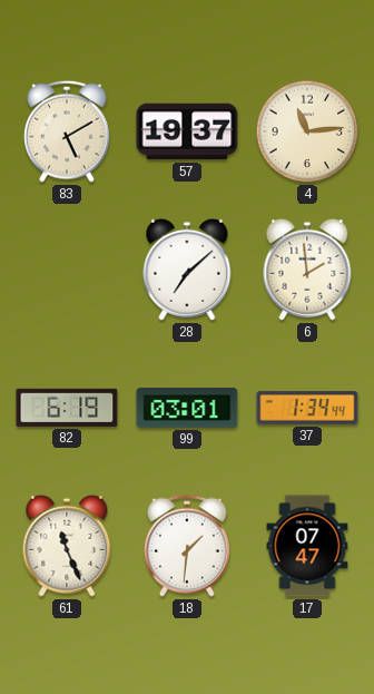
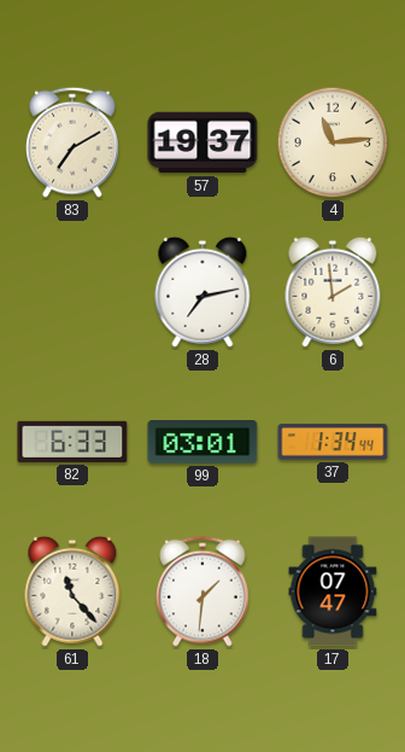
83: 5:10 -> 7:10
28: 7:08 -> 7:13
82: 6:19 -> 6:33
61: 11:26 -> 11:23
